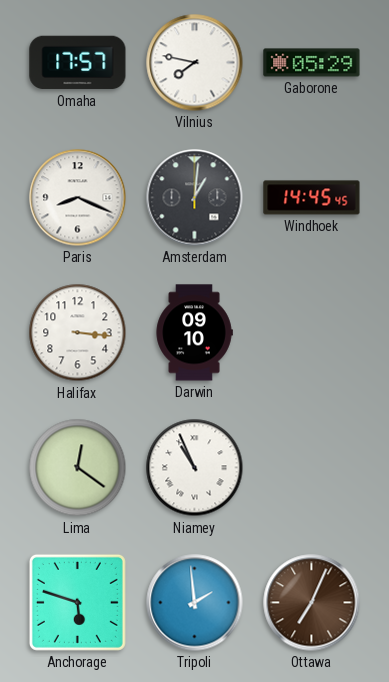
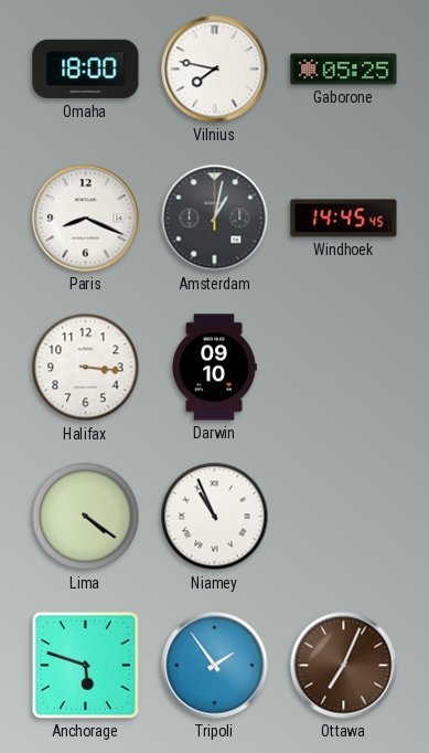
Omaha: 17:57 -> 18:00
Gaborone: 05:29 -> 05:25
Amsterdam: 1:01 -> 1:02
Lima: 12:21 -> 4:21
Tripoli: 1:59 -> 1:54
